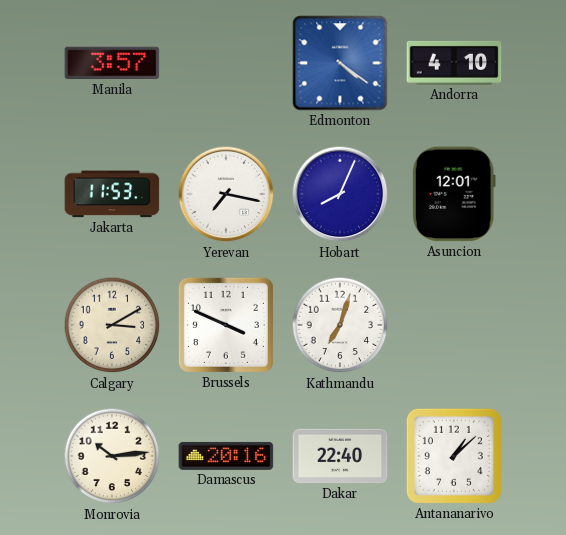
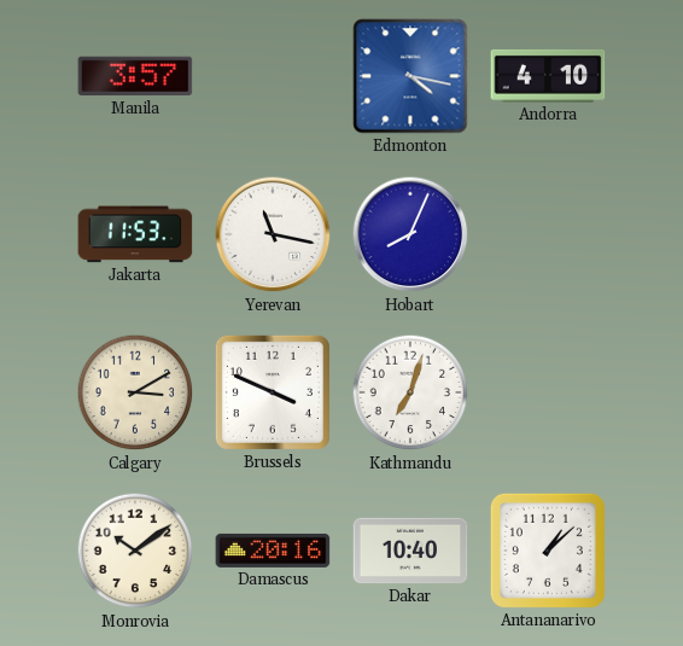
Edmonton: 4:21 -> 4:17
Yerevan: 7:17 -> 11:17
Asuncion: 12:01 -> none
Monrovia: 10:14 -> 10:09
Dakar: 22:40 -> 10:40
